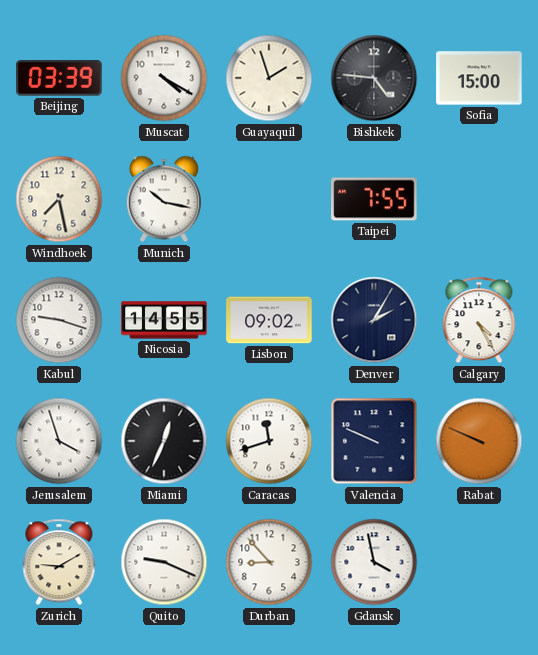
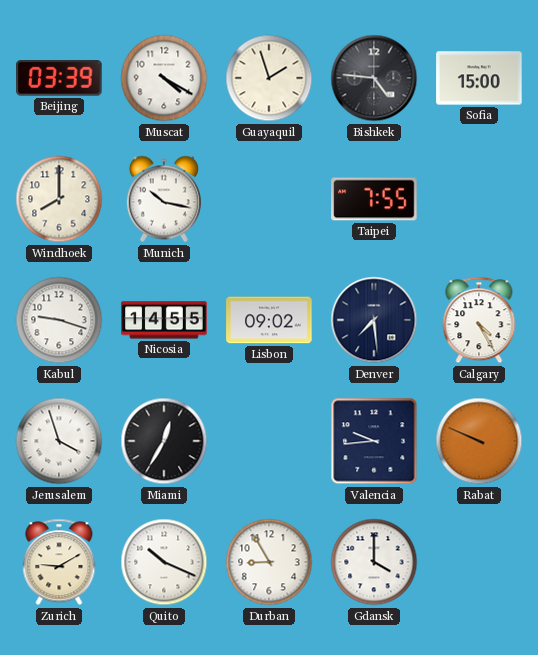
Windhoek: 7:28 -> 8:00
Denver: 2:05 -> 7:29
Miami: 12:34 -> 12:35
Caracas: 11:42 -> none
Valencia: 9:49 -> 9:44
Quito: 9:19 -> 10:19
Durban: 8:53 -> 8:55
Gdansk: 3:58 -> 4:00
